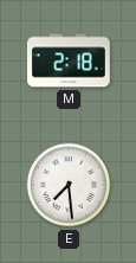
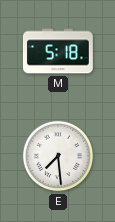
M: 2:18 -> 5:18
